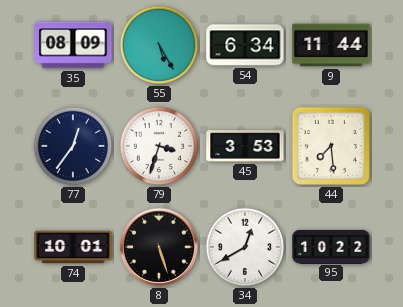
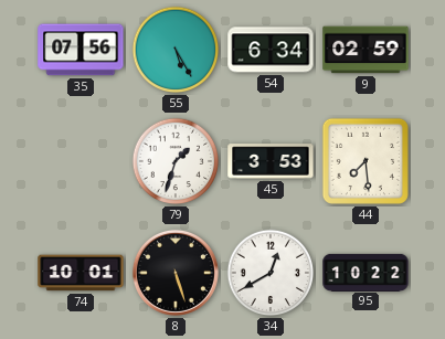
35: 08:09 -> 07:56
9: 11:44 -> 02:59
77: 12:36 -> none
79: 3:33 -> 1:33
